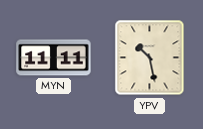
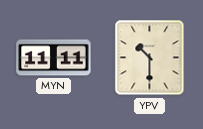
YPV: 10:28 -> 10:30
